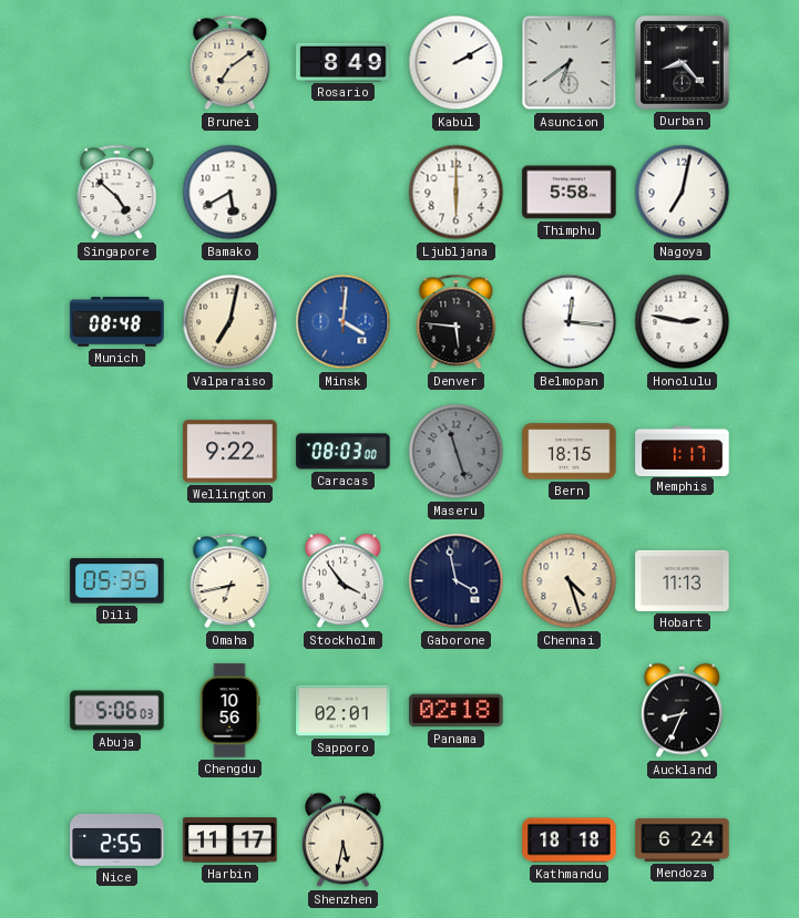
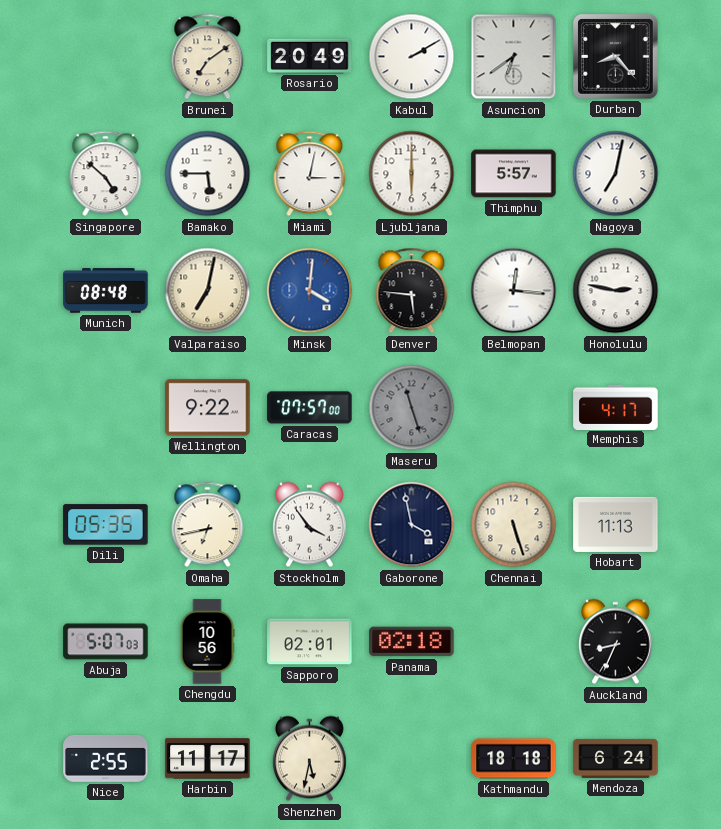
Rosario: 8:49 -> 20:49
Bamako: 5:40 -> 5:45
Miami: none -> 3:02
Thimphu: 5:58 -> 5:57
Caracas: 08:03 -> 07:57
Bern: 18:15 -> none
Memphis: 1:17 -> 4:17
Chennai: 4:27 -> 5:27
Abuja: 5:06 -> 5:07
